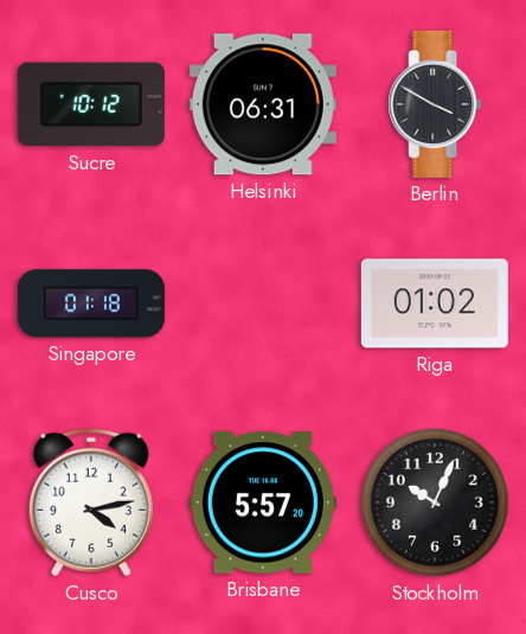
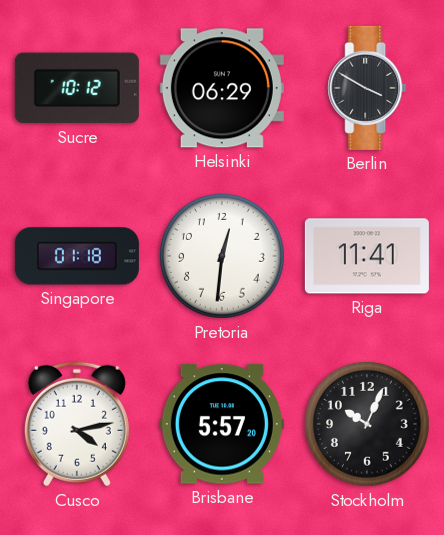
Helsinki: 06:31 -> 06:29
Pretoria: none -> 12:31
Riga: 01:02 -> 11:41
